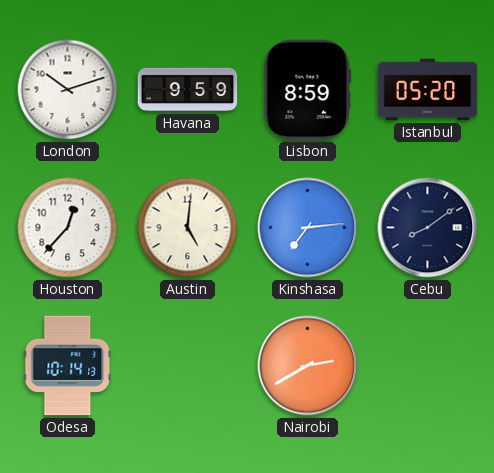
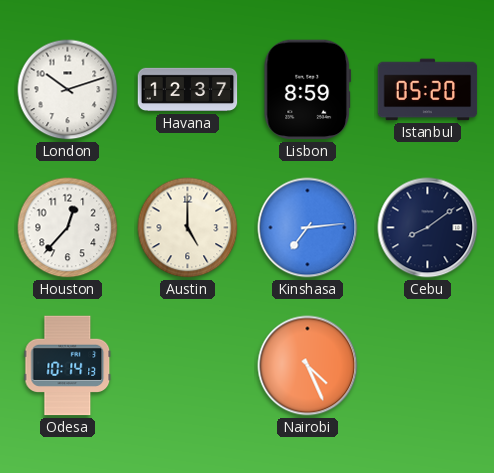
Havana: 9:59 -> 12:37
Austin: 5:01 -> 5:00
Nairobi: 2:40 -> 4:26
